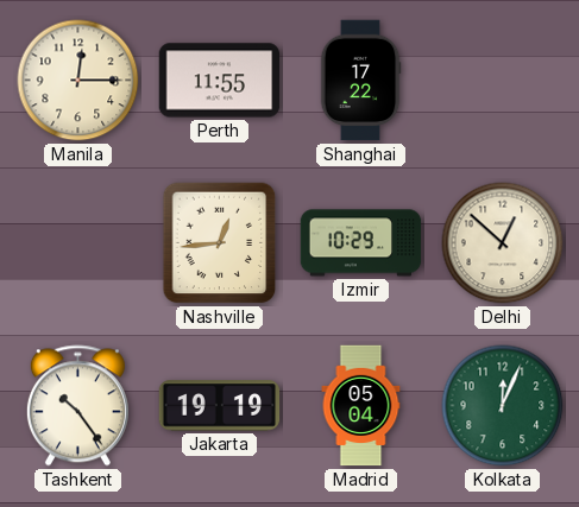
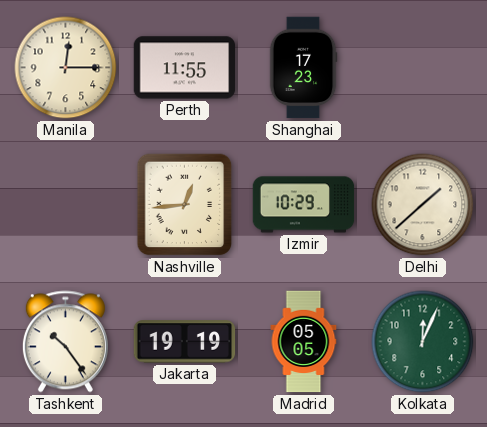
Shanghai: 17:22 -> 17:23
Delhi: 12:52 -> 1:38
Madrid: 05:04 -> 05:05
